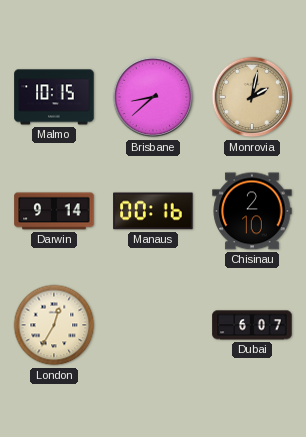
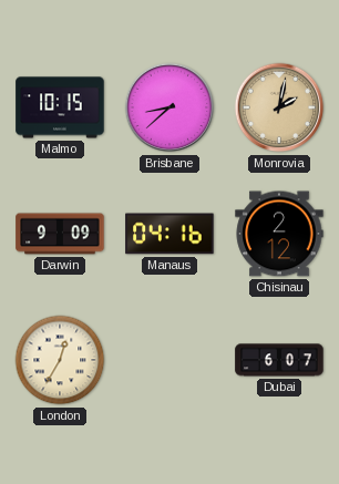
Darwin: 9:14 -> 9:09
Manaus: 00:16 -> 04:16
Chisinau: 2:10 -> 2:12
